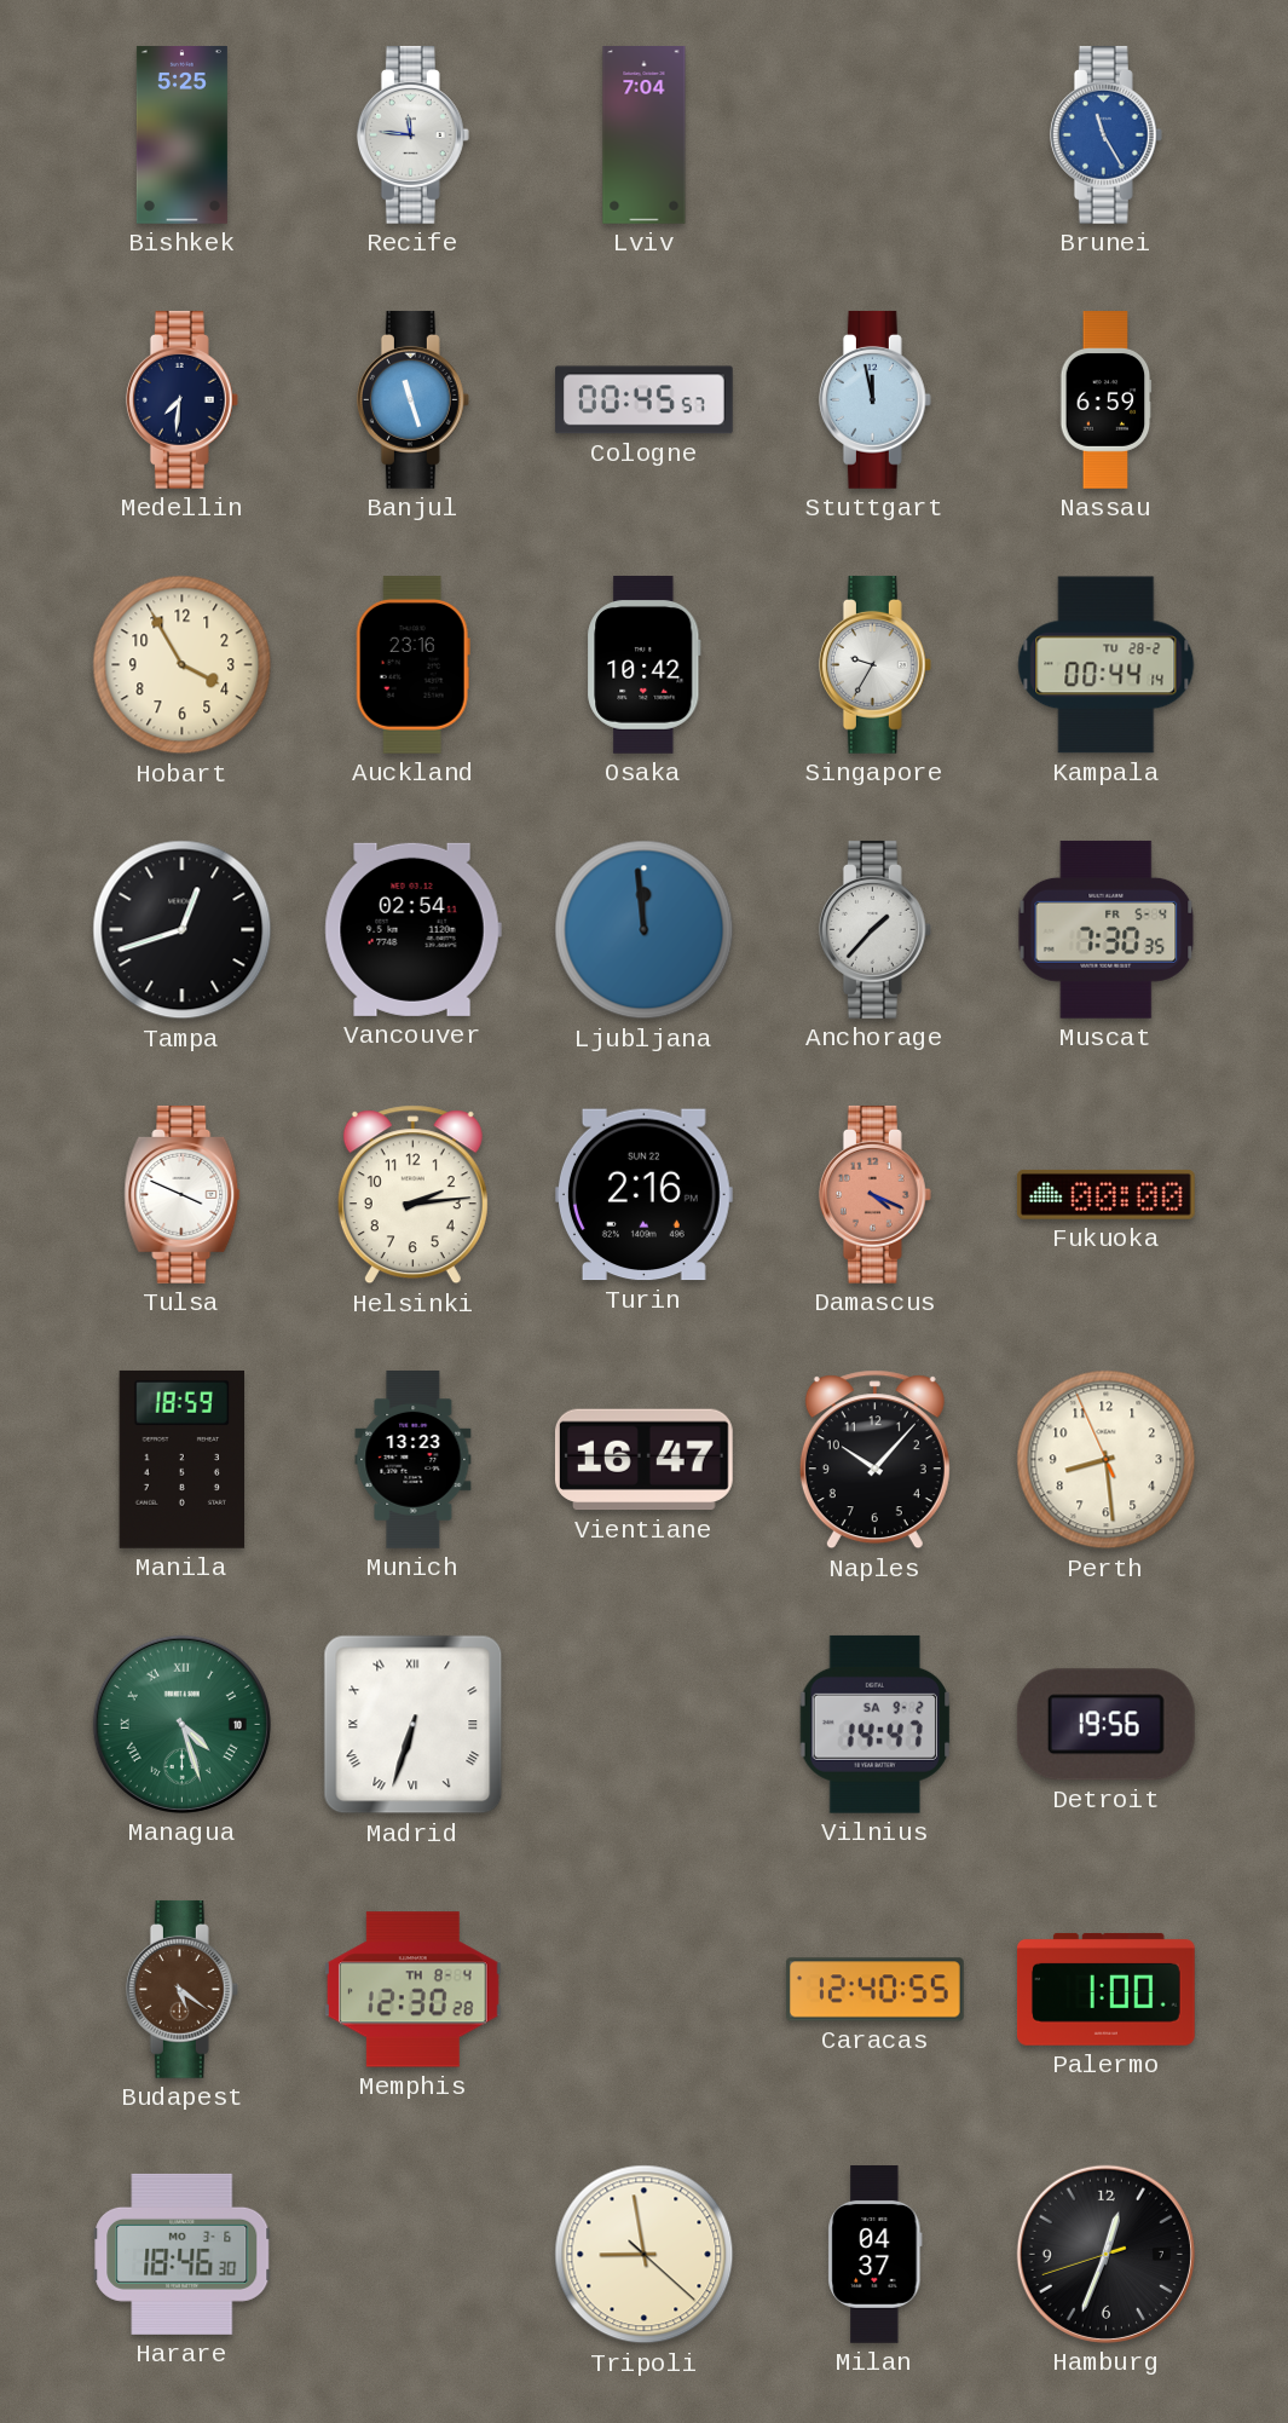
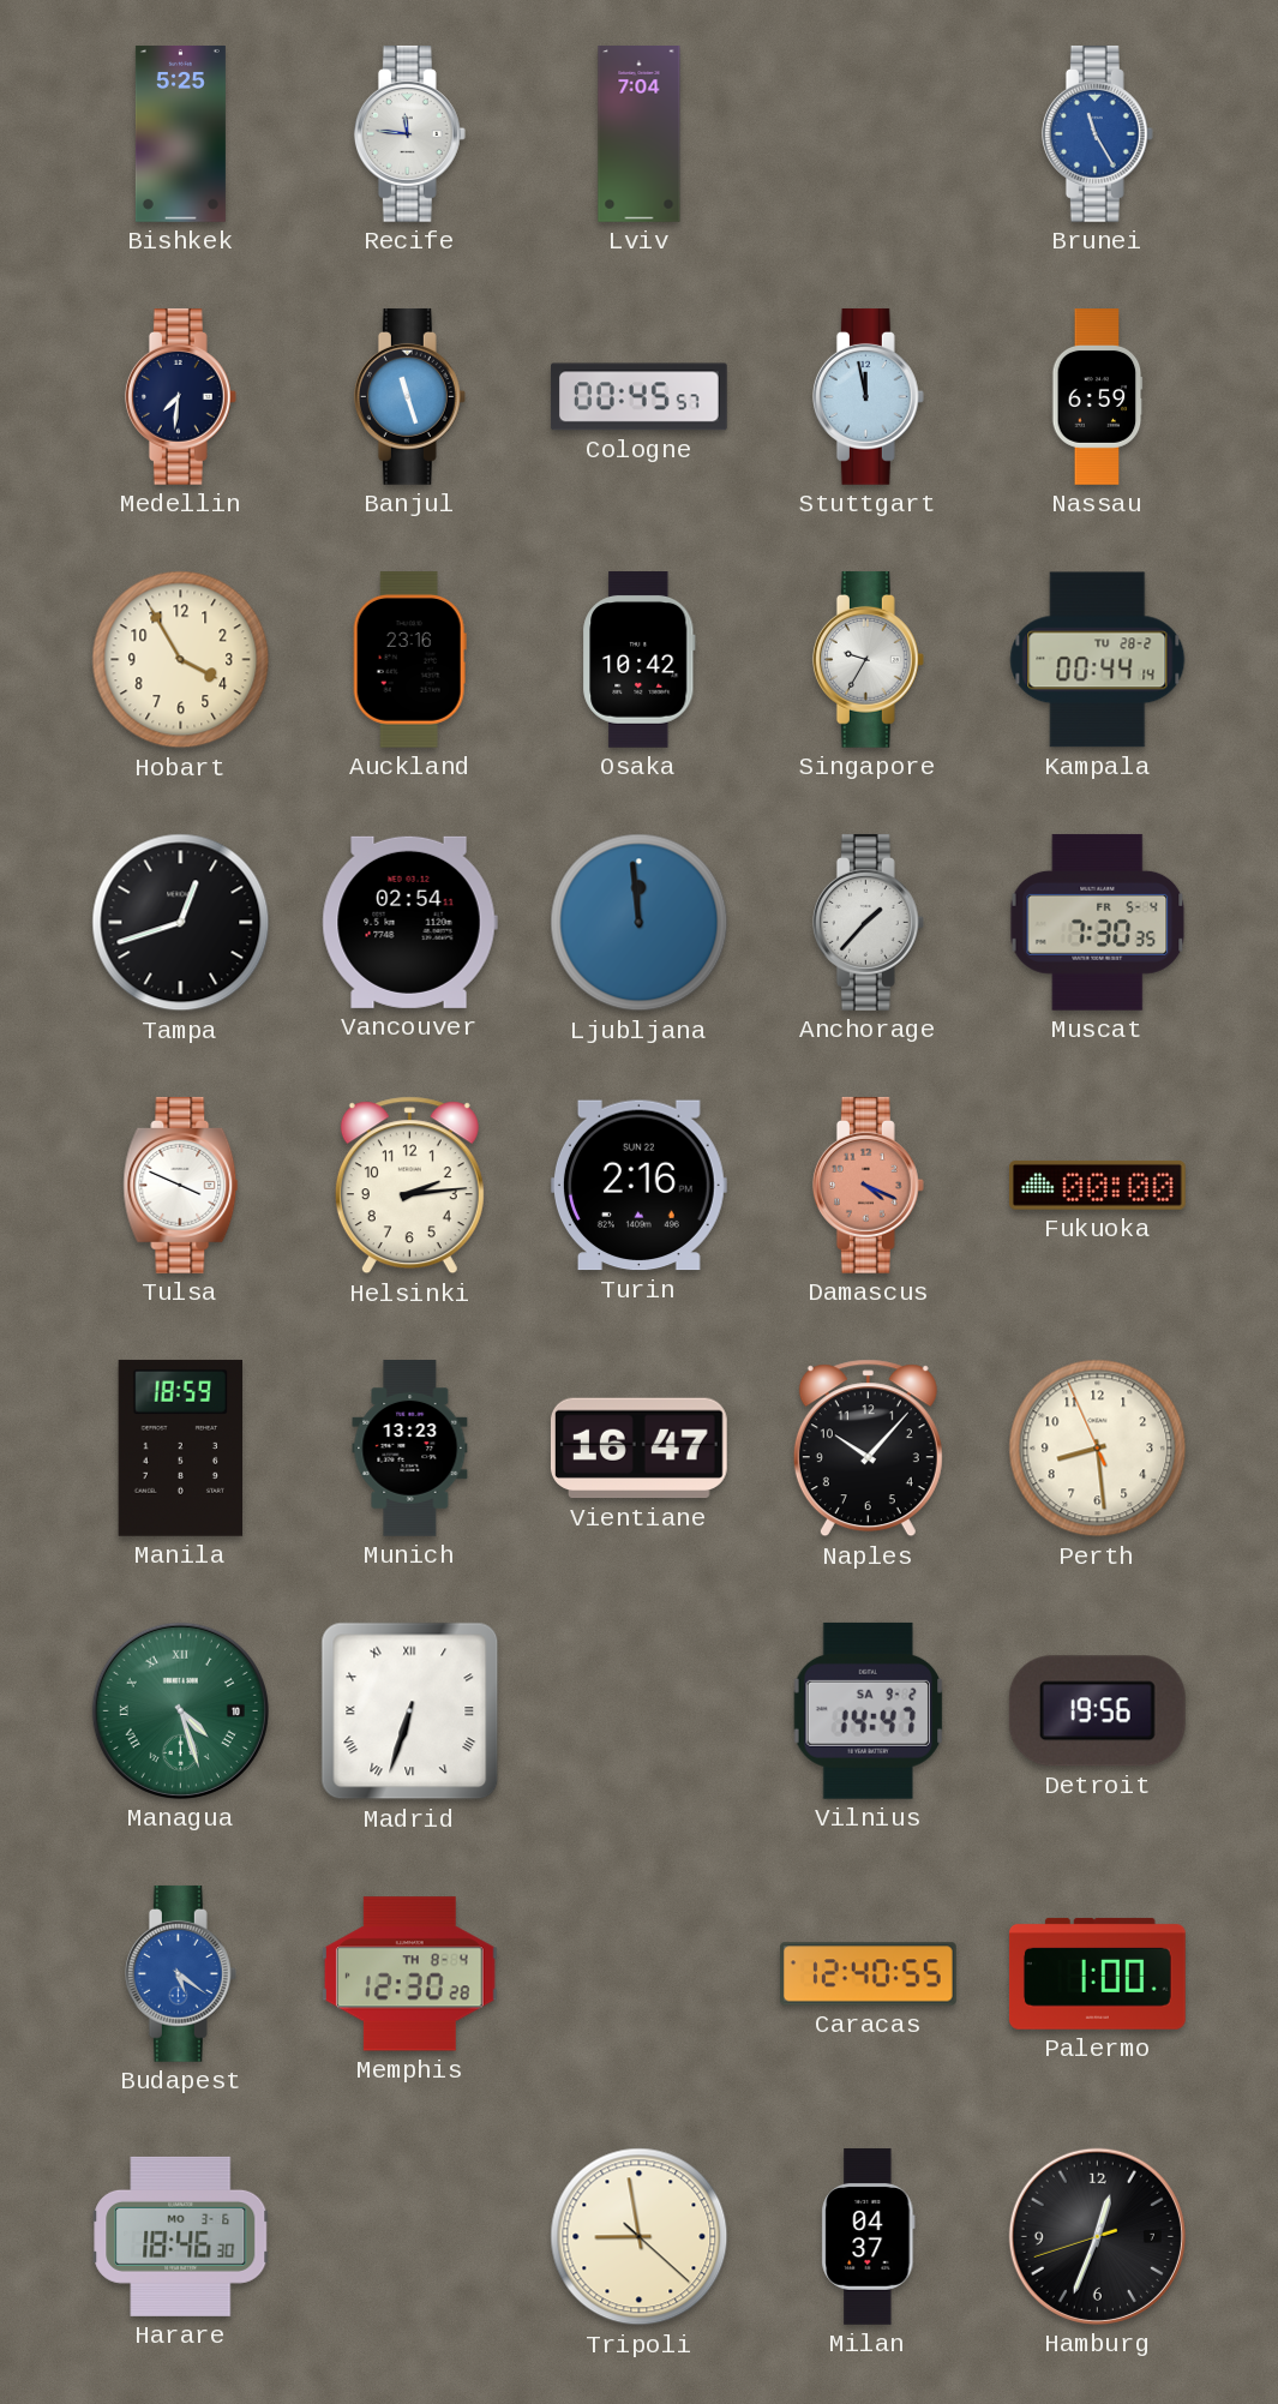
Budapest dial: brown -> blue
